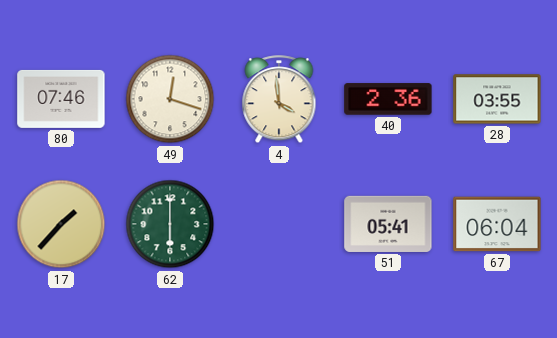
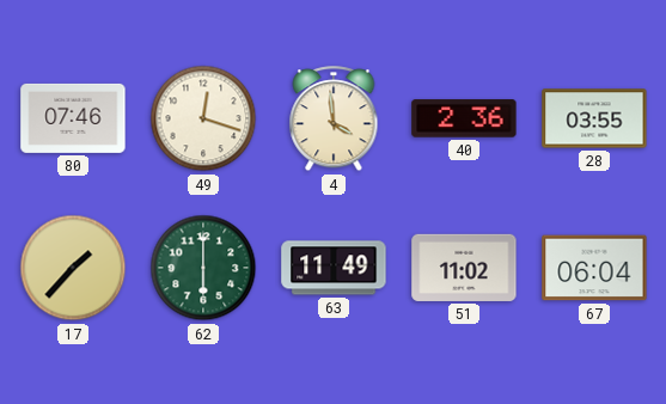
63: none -> 11:49
51: 05:41 -> 11:02
